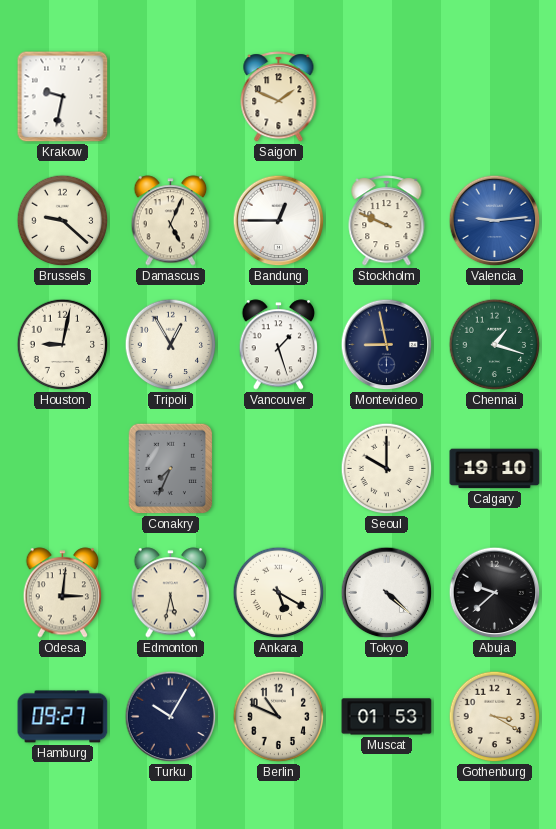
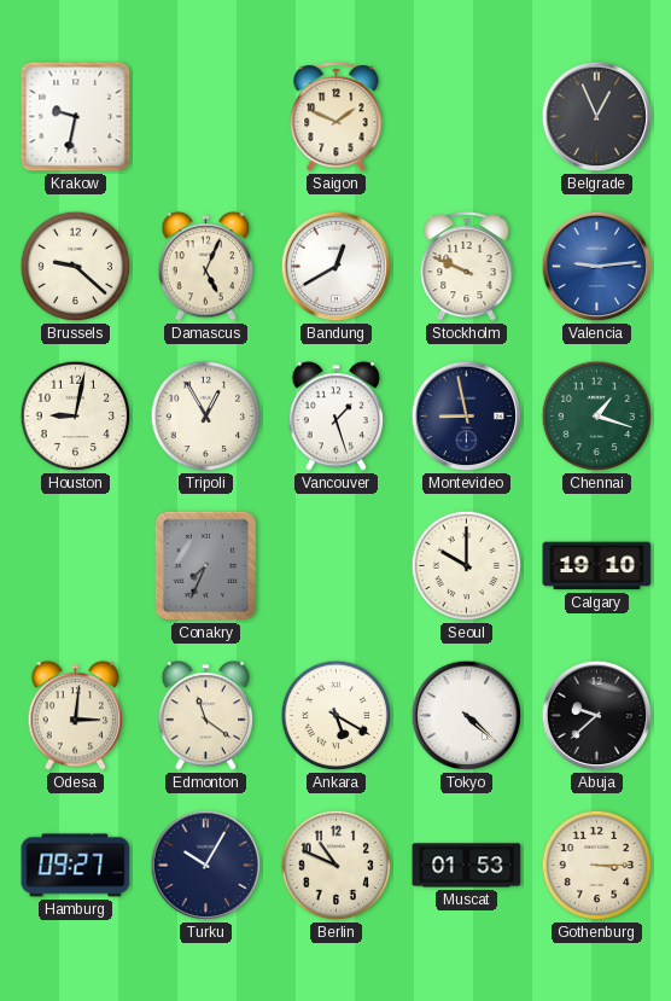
Belgrade: none -> 12:56
Bandung: 12:45 -> 12:40
Edmonton: 5:32 -> 11:21
Gothenburg: 3:20 -> 3:15
